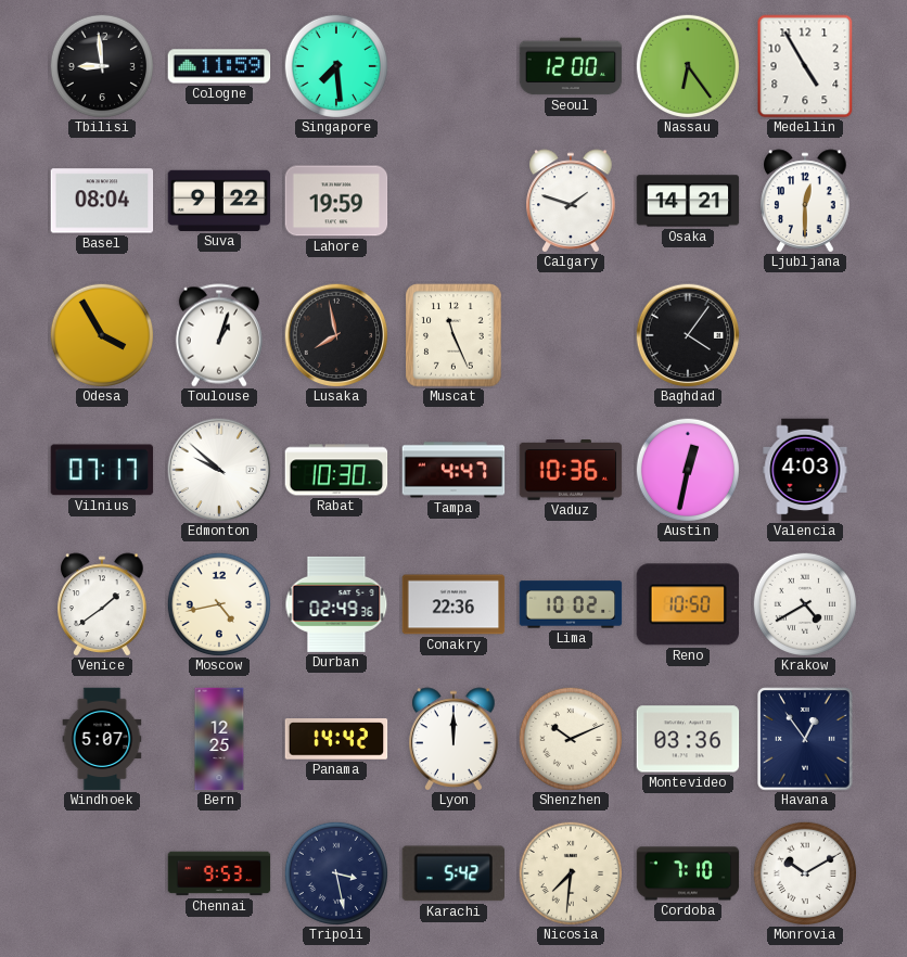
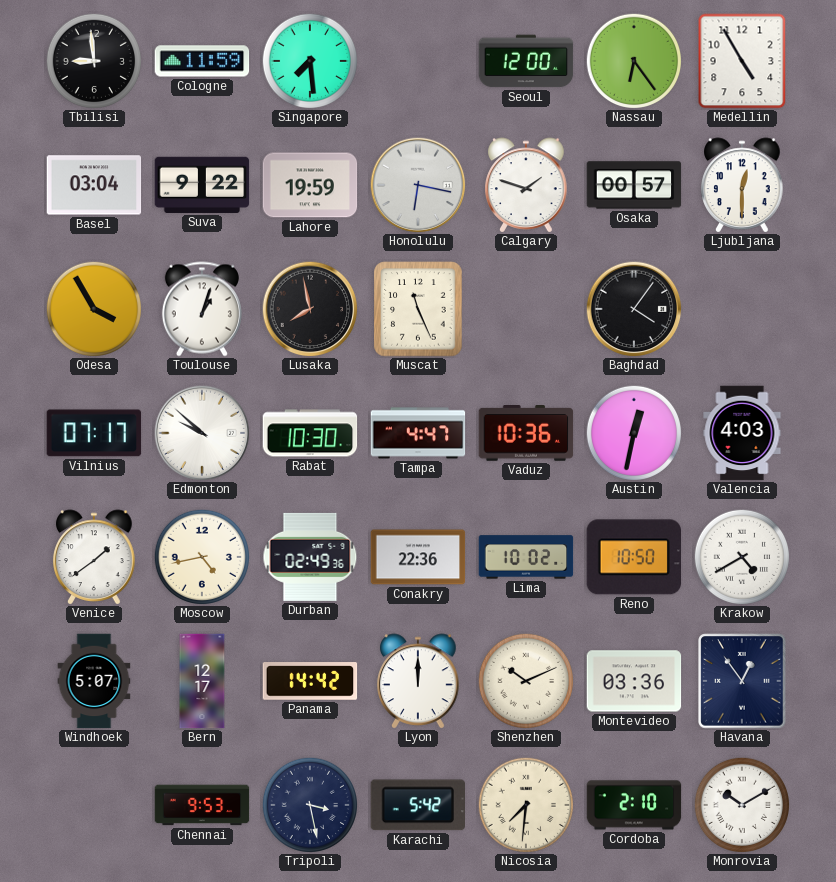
Basel: 08:04 -> 03:04
Honolulu: none -> 6:17
Osaka: 14:21 -> 00:57
Bern: 12:25 -> 12:17
Cordoba: 7:10 -> 2:10
